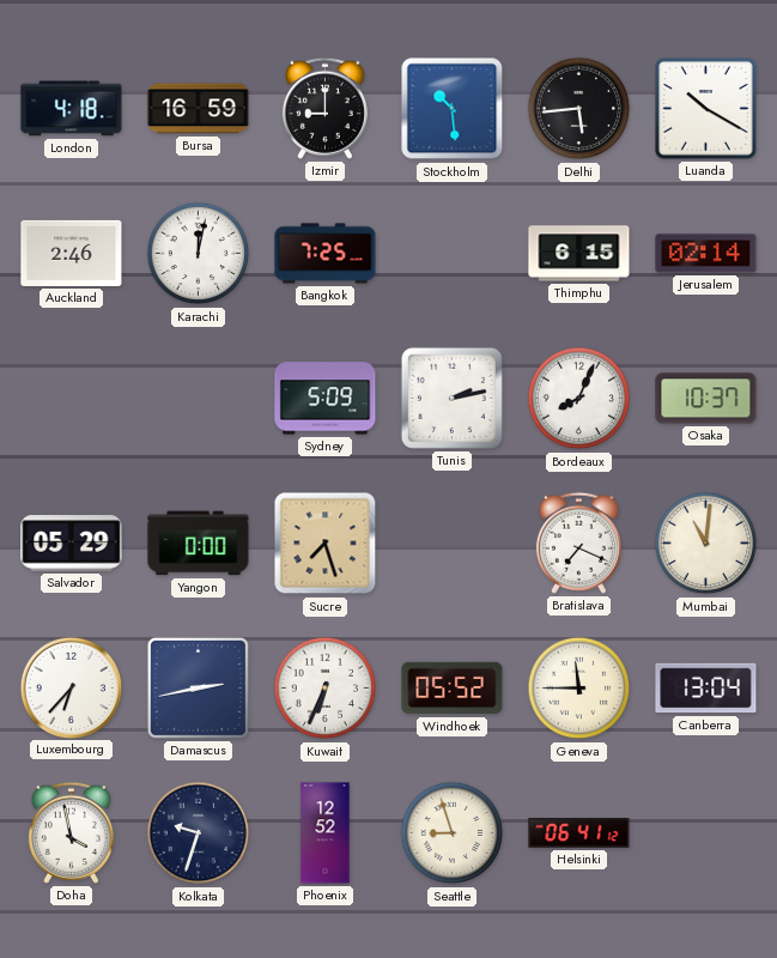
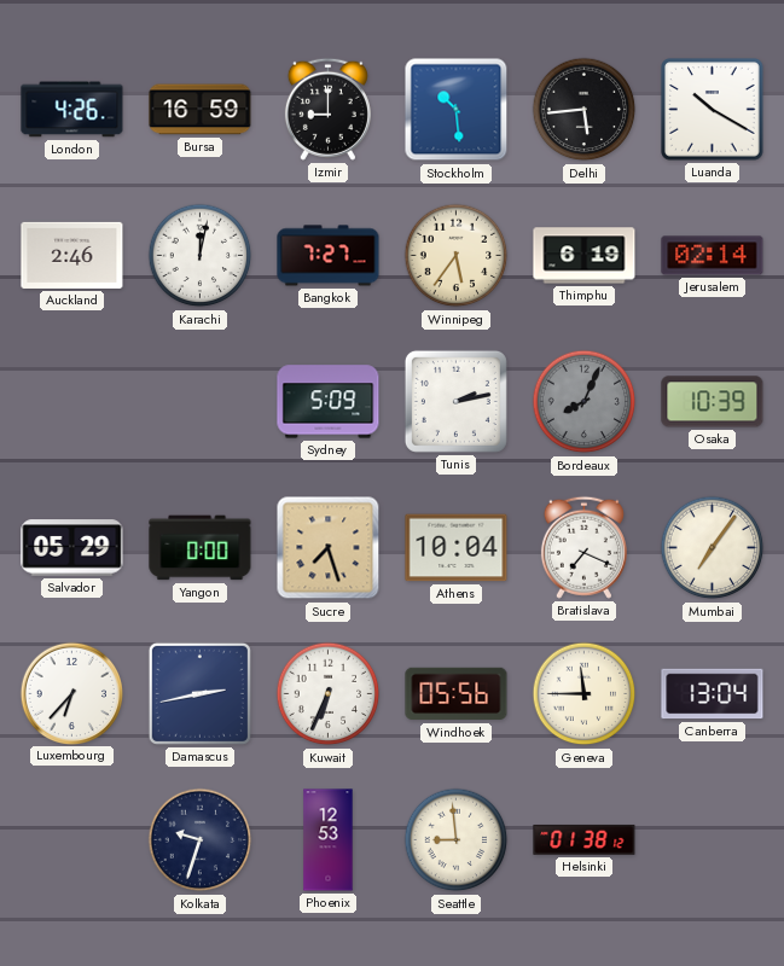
London: 4:18 -> 4:26
Bangkok: 7:25 -> 7:27
Winnipeg: none -> 5:36
Thimphu: 6:15 -> 6:19
Bordeaux dial: white -> grey
Osaka: 10:37 -> 10:39
Athens: none -> 10:04
Mumbai: 11:01 -> 7:06
Windhoek: 05:52 -> 05:56
Doha: 3:58 -> none
Phoenix: 12:52 -> 12:53
Seattle: 8:57 -> 8:59
Helsinki: 06:41 -> 01:38
